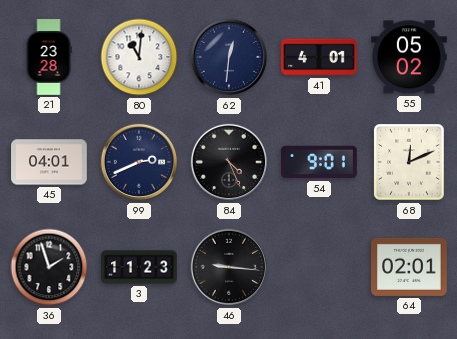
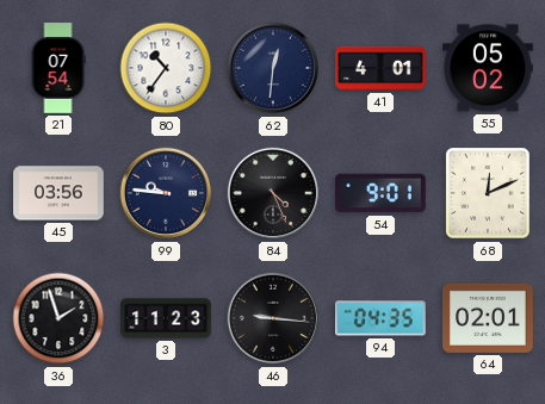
21: 23:28 -> 07:54
80: 11:01 -> 10:36
45: 04:01 -> 03:56
99: 2:41 -> 9:46
94: none -> 04:35
